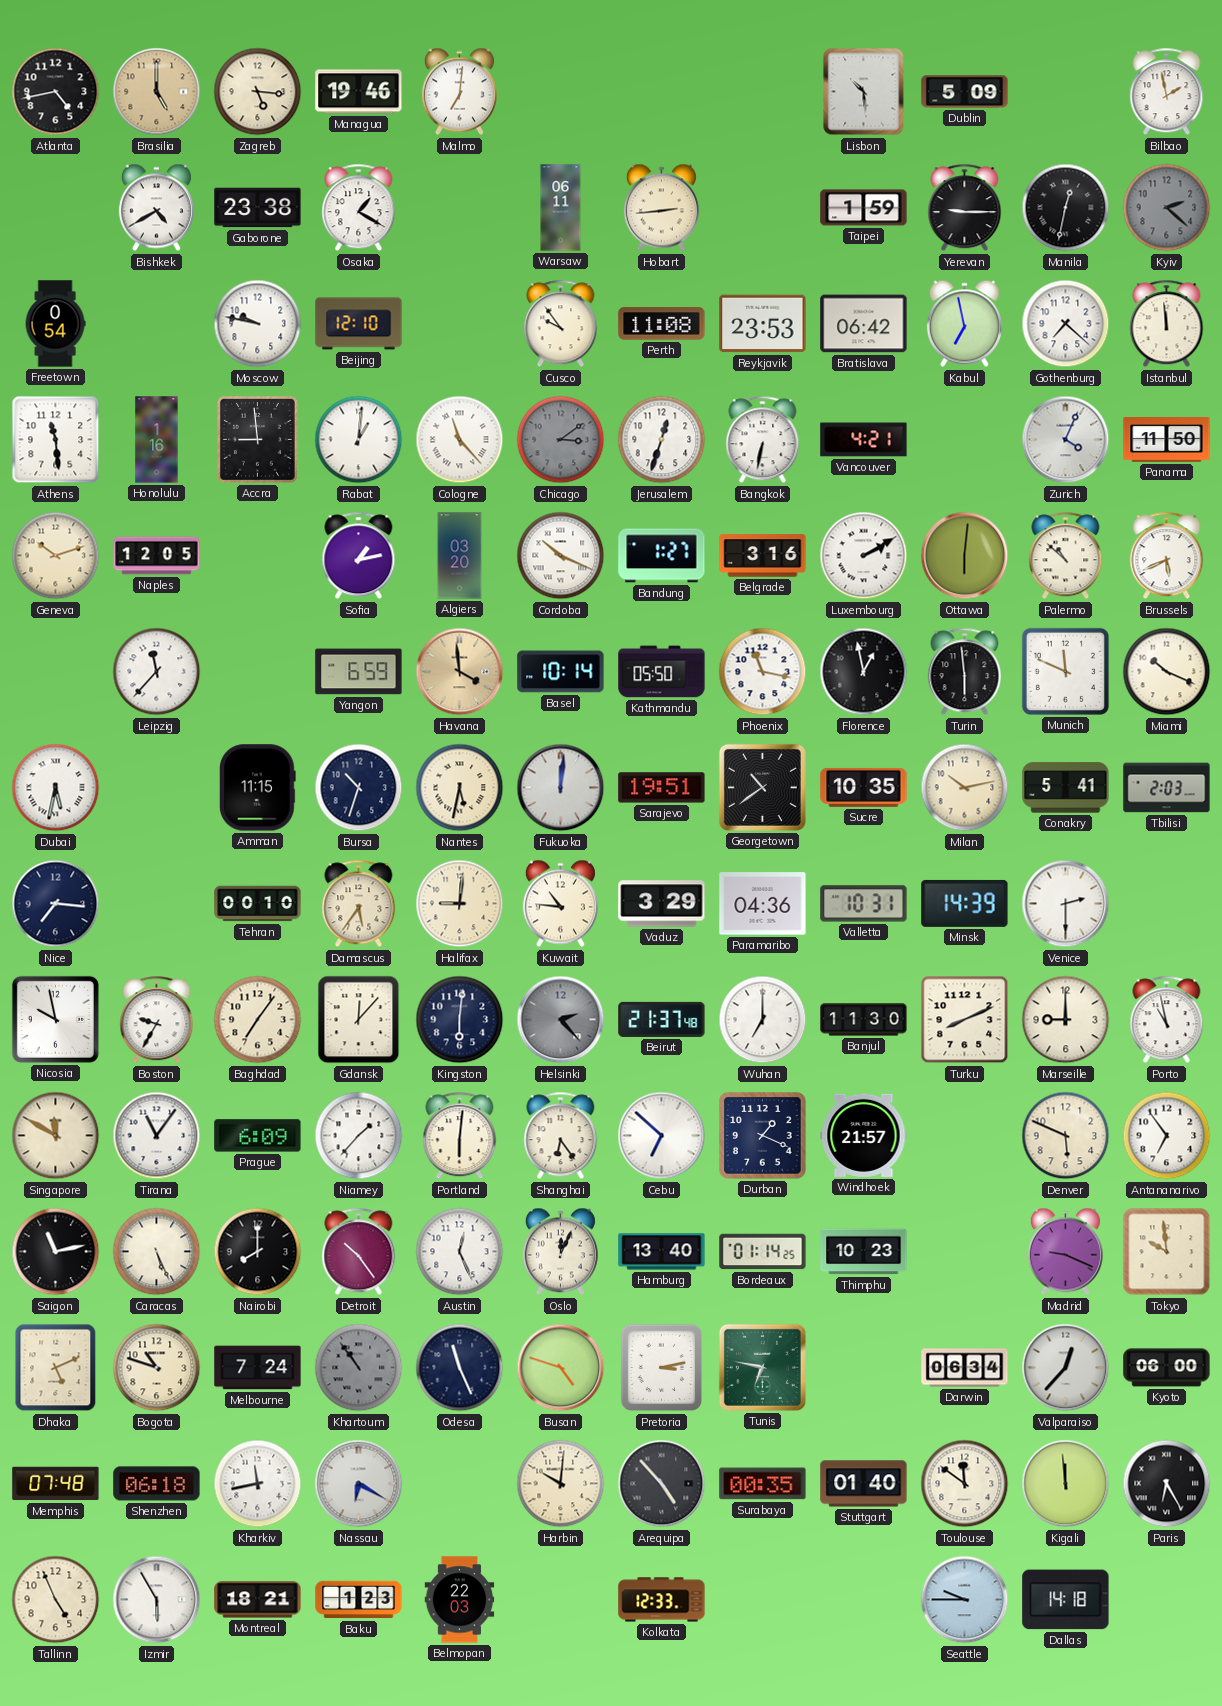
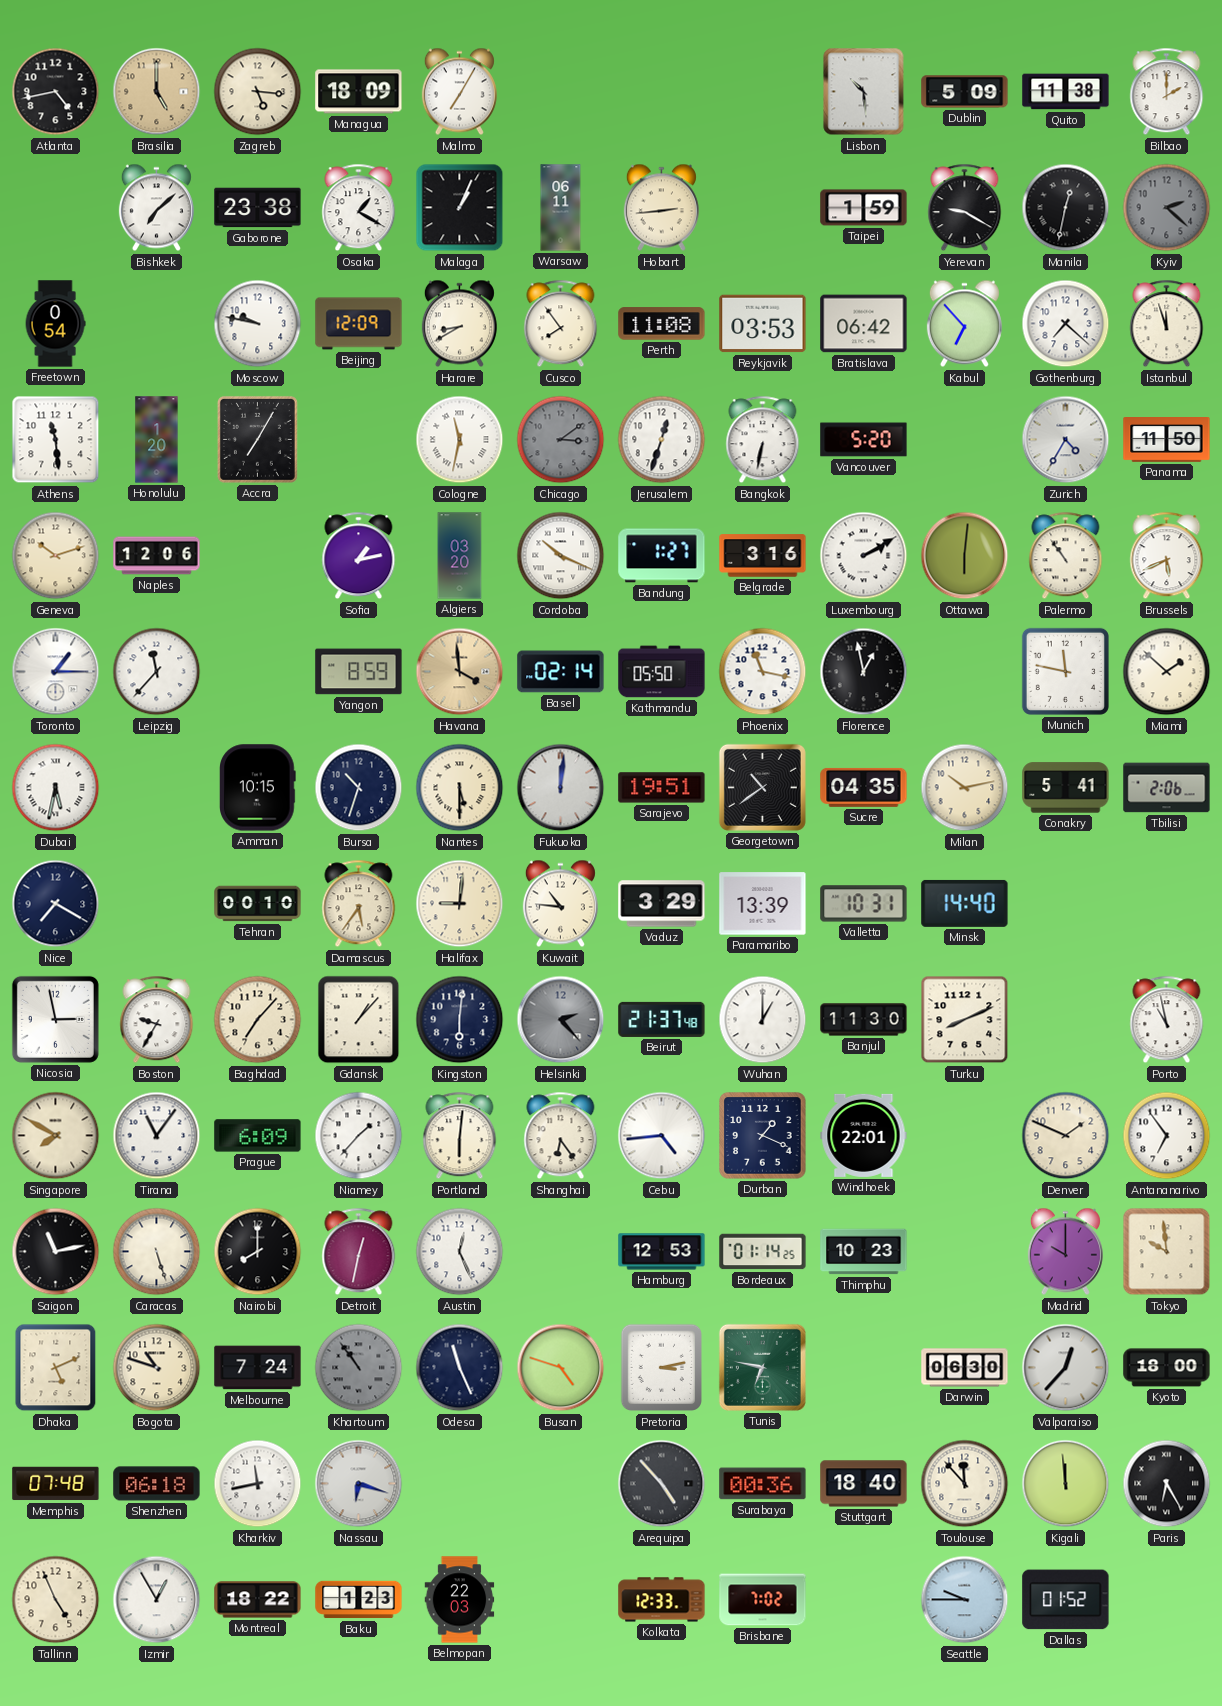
Managua: 19:46 -> 18:09
Malmo: 7:01 -> 7:05
Quito: none -> 11:38
Bilbao: 1:58 -> 2:00
Bishkek: 4:40 -> 7:08
Malaga: none -> 1:04
Yerevan: 9:15 -> 9:20
Beijing: 12:10 -> 12:09
Harare: none -> 8:40
Cusco: 9:54 -> 7:54
Reykjavik: 23:53 -> 03:53
Kabul: 6:58 -> 6:53
Istanbul: 11:59 -> 11:57
Honolulu: 1:16 -> 1:20
Accra: 8:59 -> 7:05
Rabat: 1:01 -> none
Cologne: 11:23 -> 11:32
Vancouver: 4:21 -> 5:20
Zurich: 4:04 -> 4:35
Naples: 12:05 -> 12:06
Palermo: 10:52 -> 10:54
Toronto: none -> 1:15
Yangon: 6:59 -> 8:59
Basel: 10:14 -> 02:14
Turin: 5:59 -> none
Munich: 11:49 -> 11:47
Miami: 10:19 -> 1:52
Amman: 11:15 -> 10:15
Nantes: 5:32 -> 5:30
Sucre: 10:35 -> 04:35
Tbilisi: 2:03 -> 2:06
Nice: 7:16 -> 7:20
Paramaribo: 04:36 -> 13:39
Minsk: 14:39 -> 14:40
Venice: 2:30 -> none
Nicosia: 9:58 -> 2:58
Baghdad: 7:06 -> 7:07
Gdansk: 12:07 -> 1:07
Wuhan: 7:00 -> 1:00
Marseille: 9:00 -> none
Singapore: 11:50 -> 7:50
Cebu: 6:52 -> 4:44
Windhoek: 21:57 -> 22:01
Denver: 5:49 -> 1:49
Caracas: 5:26 -> 5:27
Detroit: 10:24 -> 12:32
Oslo: 12:04 -> none
Hamburg: 13:40 -> 12:53
Madrid: 9:19 -> 10:00
Darwin: 06:34 -> 06:30
Kyoto: 06:00 -> 18:00
Nassau: 6:20 -> 6:18
Harbin: 10:01 -> none
Surabaya: 00:35 -> 00:36
Stuttgart: 01:40 -> 18:40
Toulouse: 11:51 -> 11:53
Izmir: 5:55 -> 12:55
Montreal: 18:21 -> 18:22
Brisbane: none -> 7:02
Dallas: 14:18 -> 01:52
